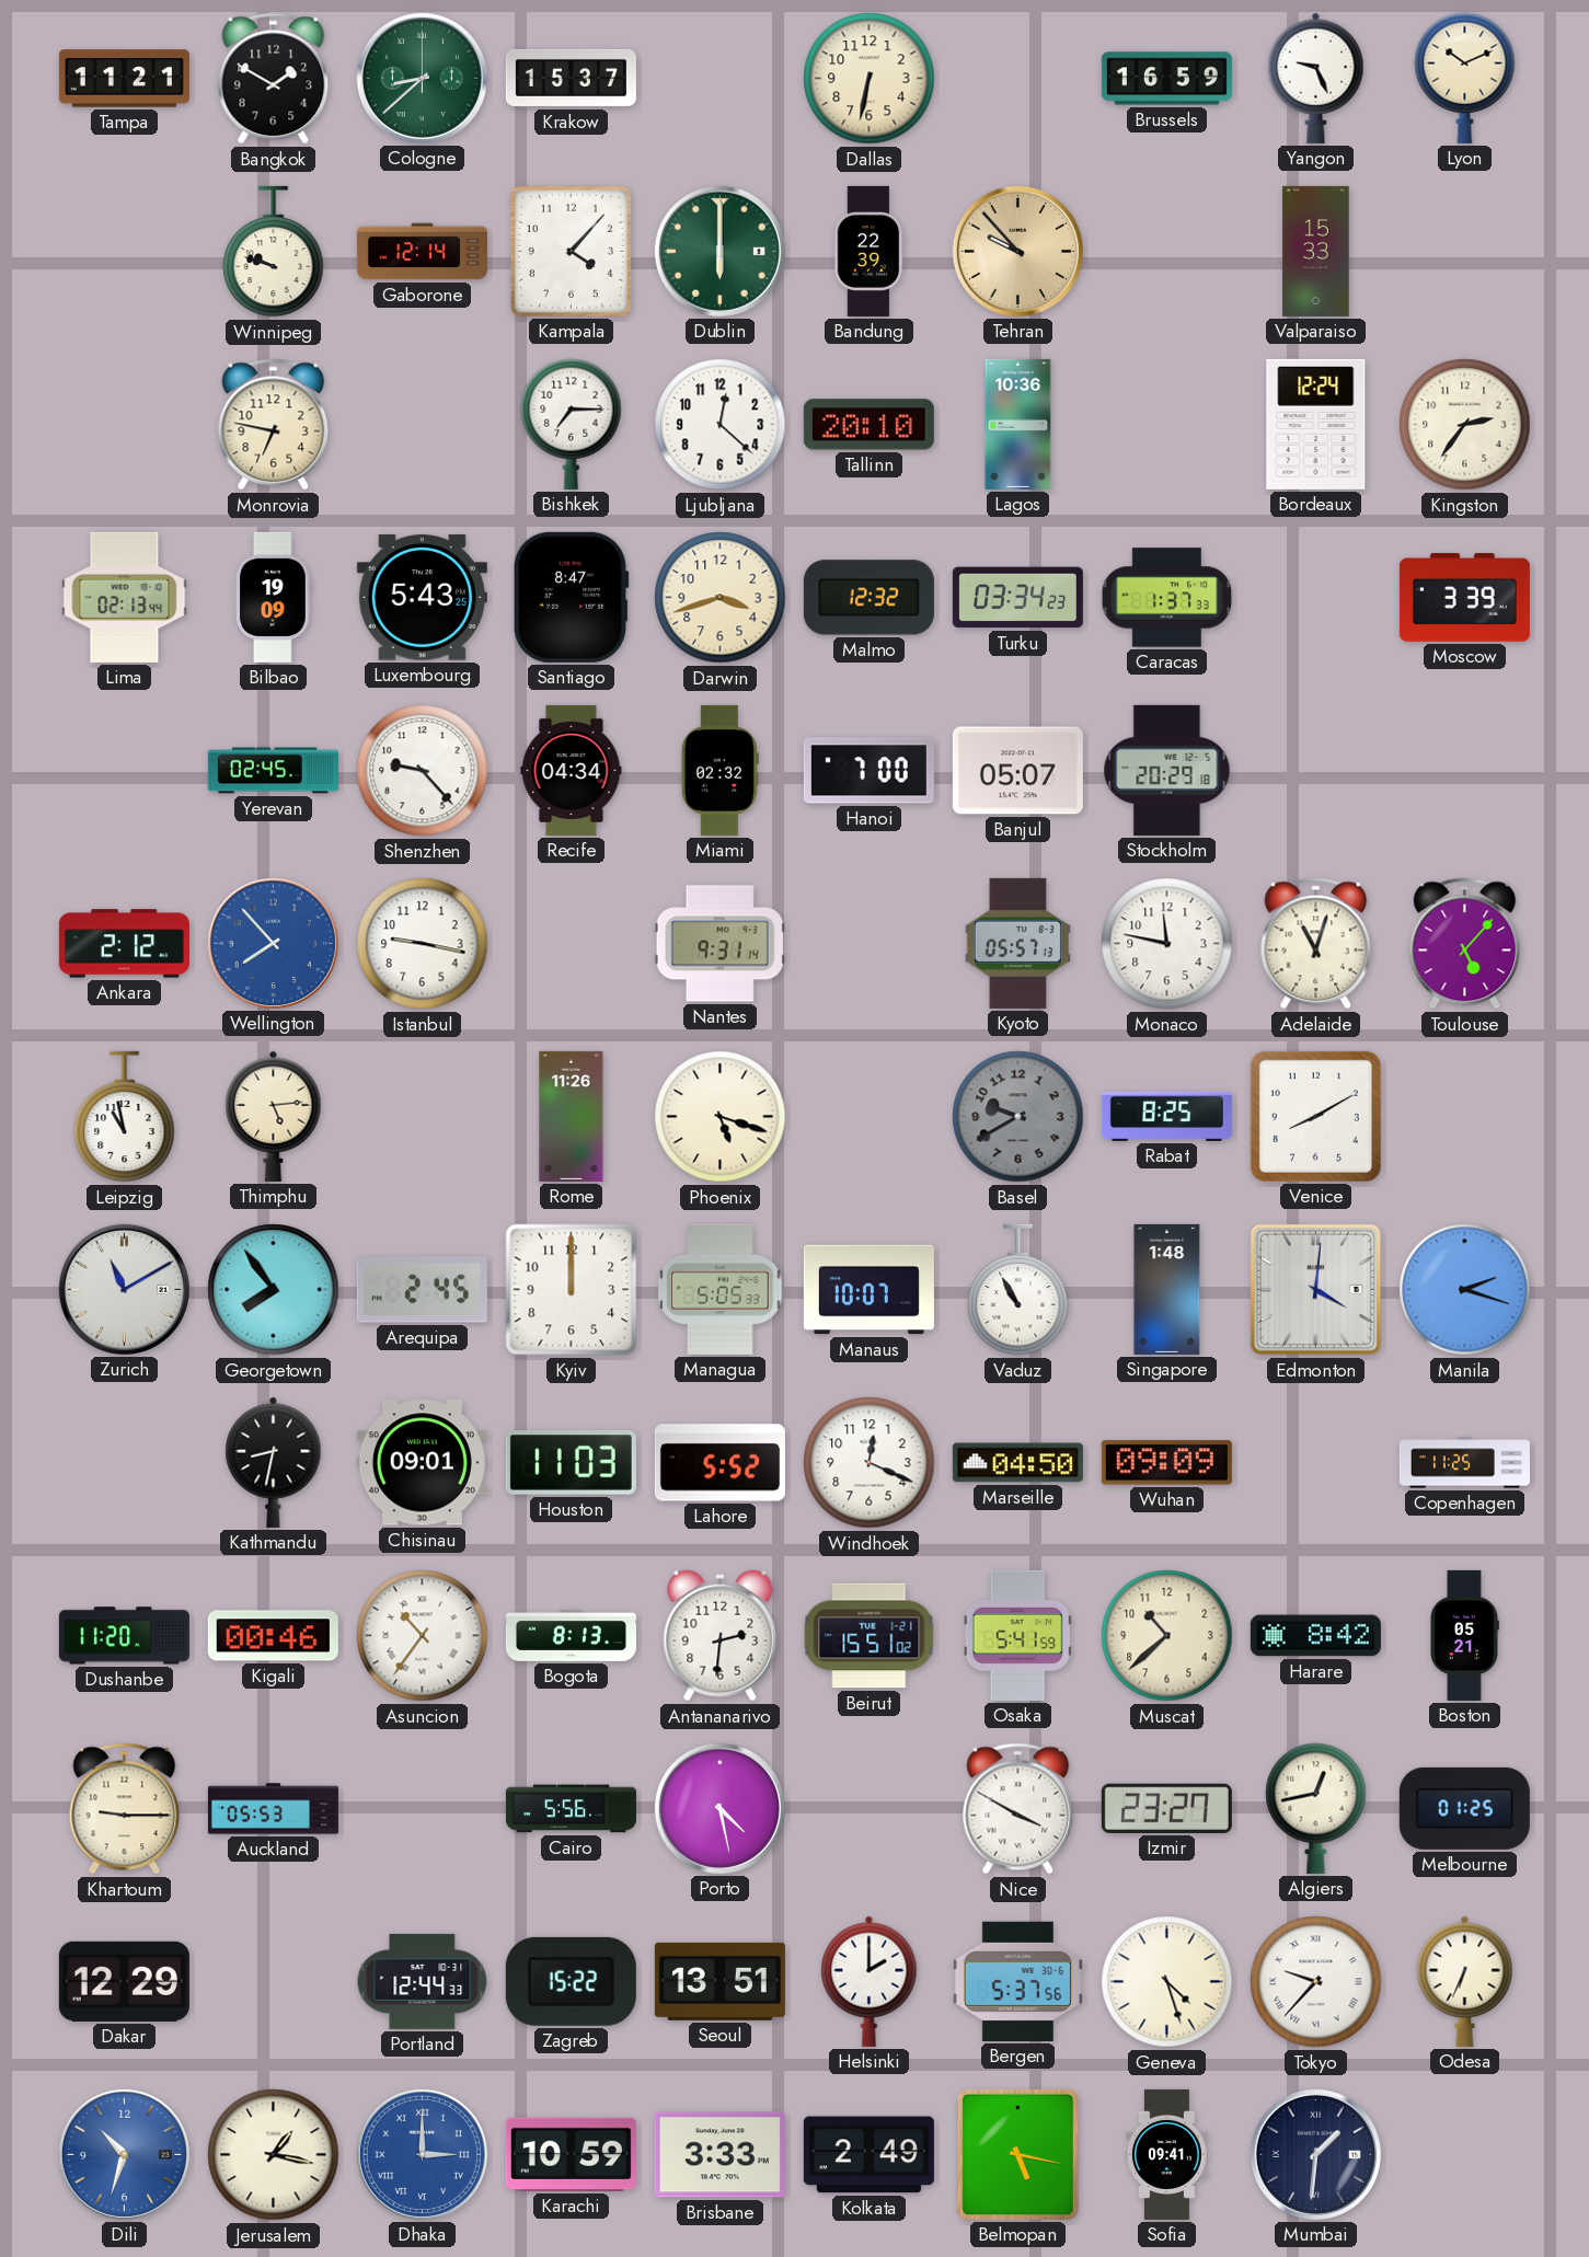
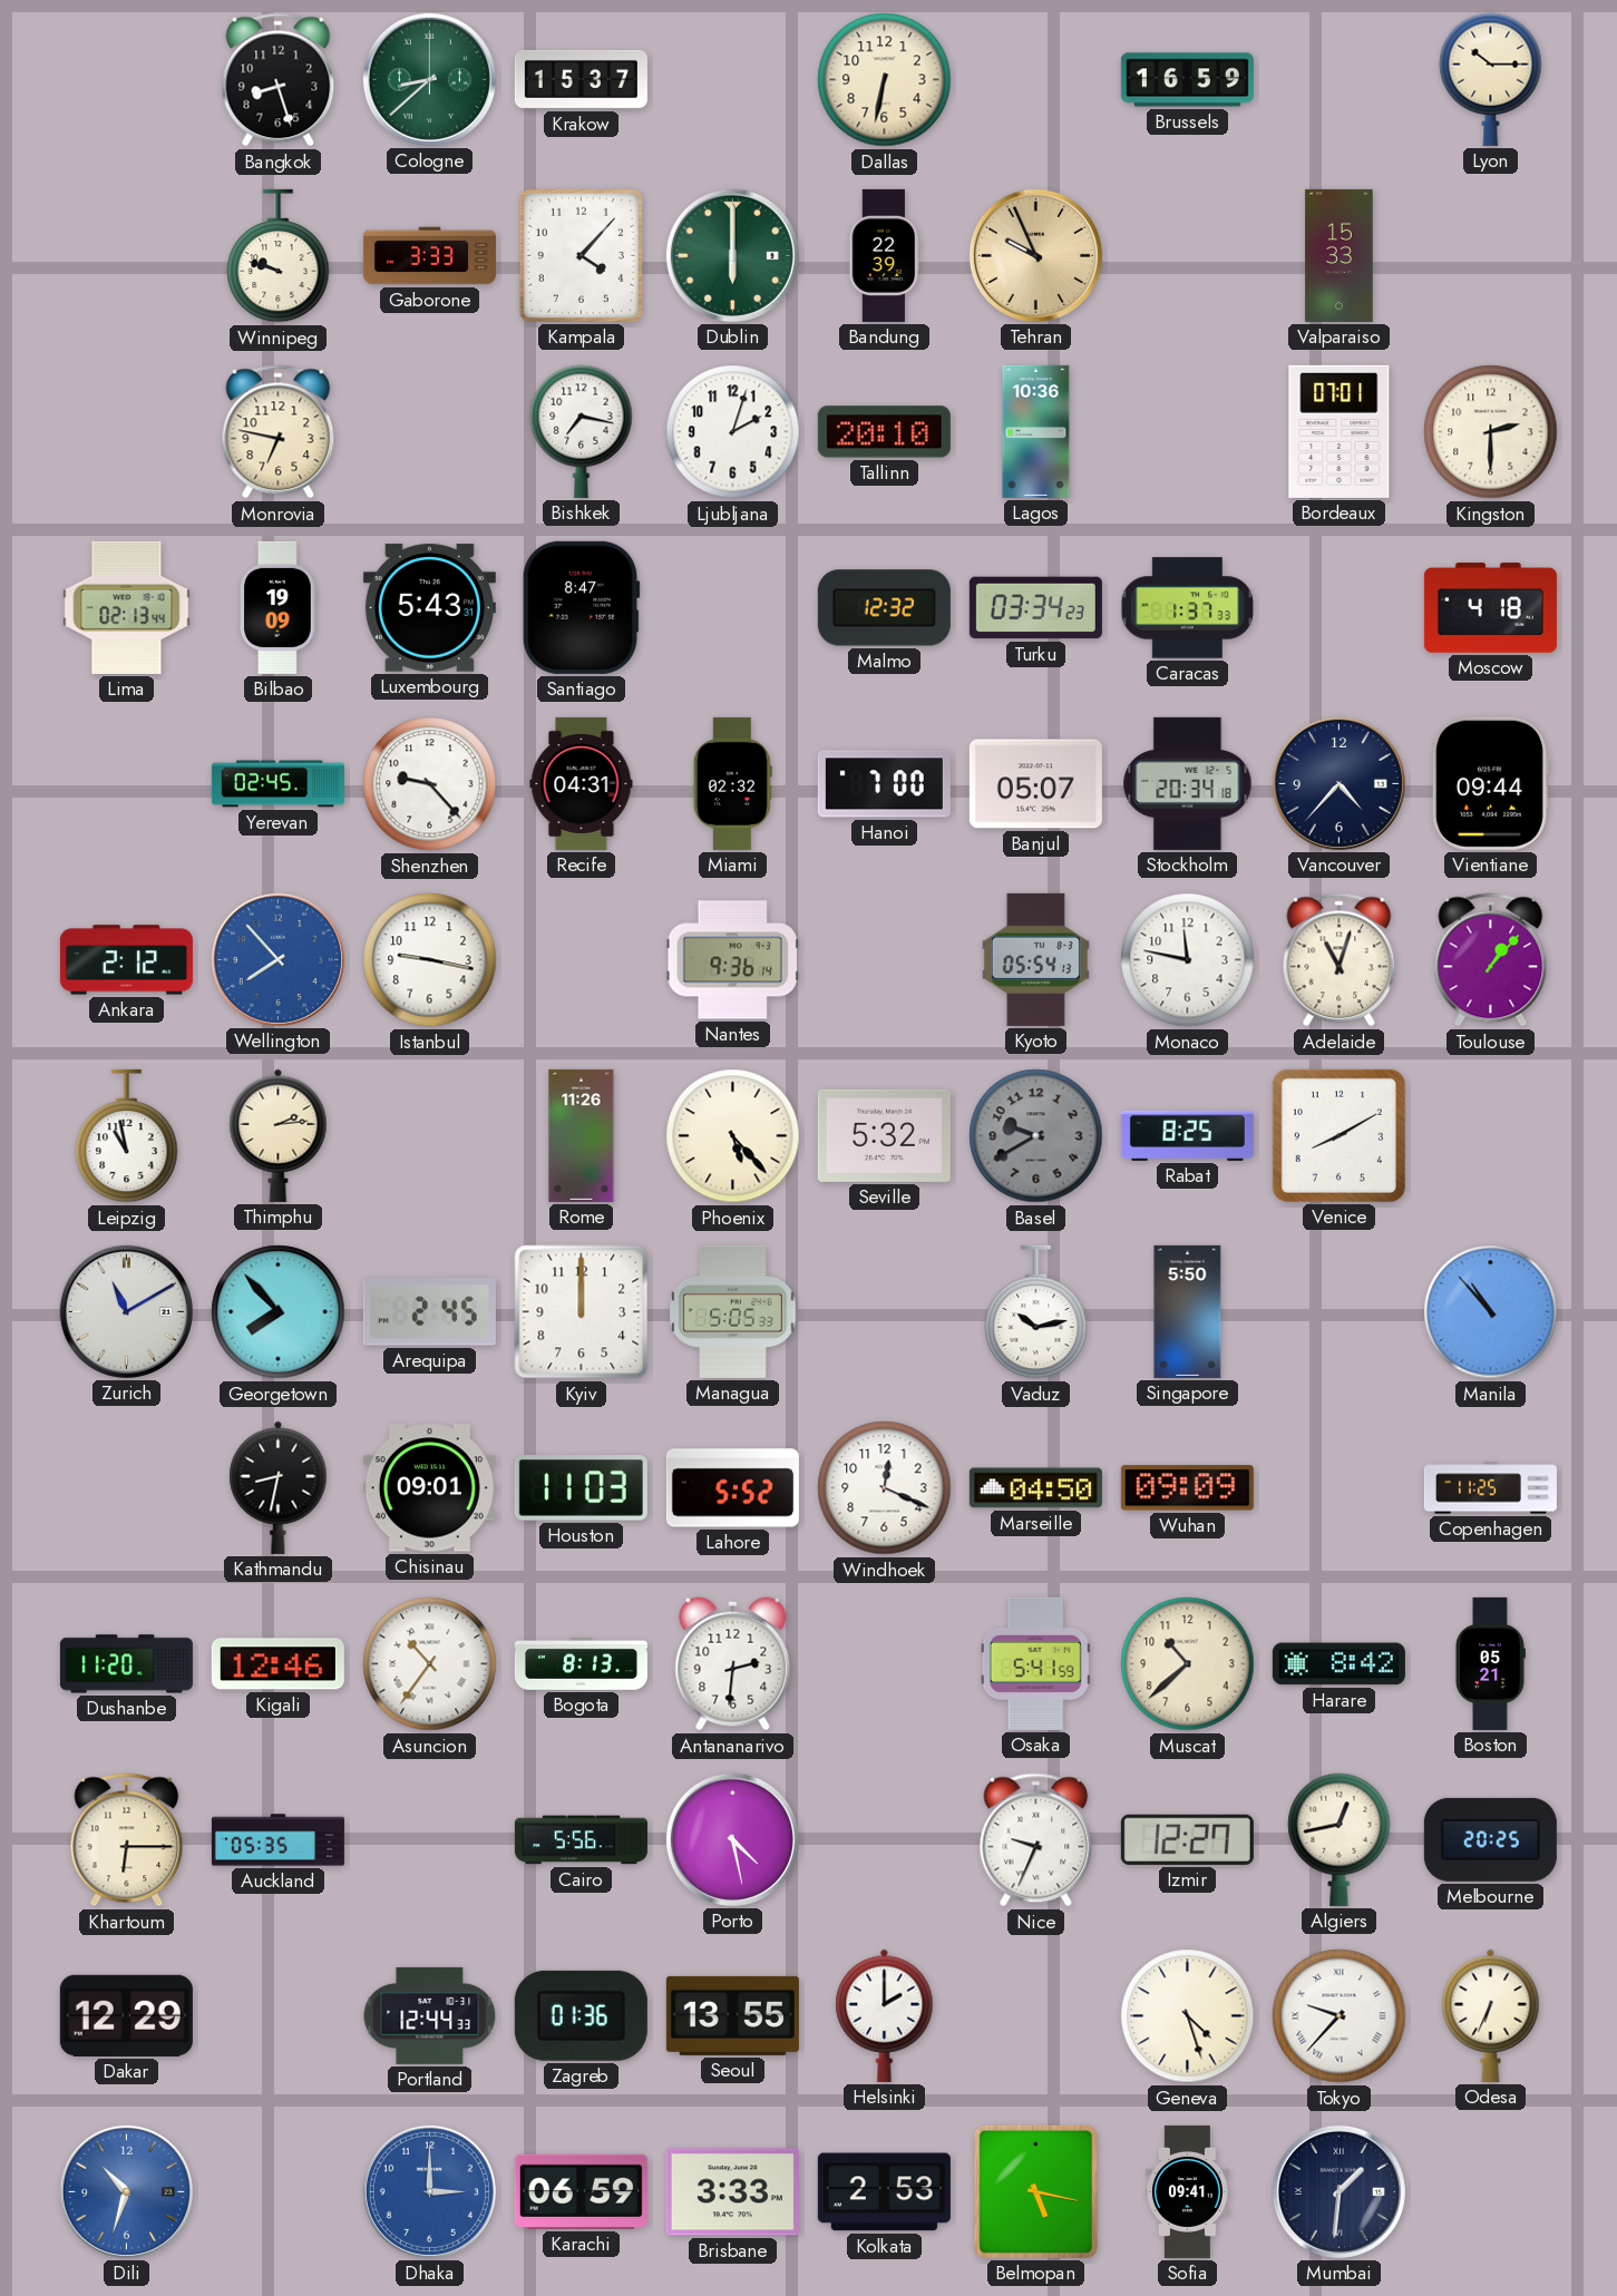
Tampa: 11:21 -> none
Bangkok: 1:50 -> 8:27
Yangon: 9:26 -> none
Lyon: 10:11 -> 10:15
Gaborone: 12:14 -> 3:33
Tehran: 9:53 -> 9:56
Bishkek: 7:15 -> 7:17
Ljubljana: 12:22 -> 2:03
Bordeaux: 12:24 -> 07:01
Kingston: 2:36 -> 2:30
Luxembourg: 5:43:25 -> 5:43:31
Darwin: 3:42 -> none
Moscow: 3:39 -> 4:18
Recife: 04:34 -> 04:31
Stockholm: 20:29 -> 20:34
Vancouver: none -> 4:37
Vientiane: none -> 09:44
Nantes: 9:31 -> 9:36
Kyoto: 05:57 -> 05:54
Toulouse: 5:07 -> 1:07
Thimphu: 5:14 -> 2:14
Phoenix: 5:18 -> 5:23
Seville: none -> 5:32
Georgetown: 7:54 -> 7:53
Manaus: 10:07 -> none
Vaduz: 10:55 -> 10:13
Singapore: 1:48 -> 5:50
Edmonton: 4:01 -> none
Manila: 2:18 -> 10:53
Kigali: 00:46 -> 12:46
Beirut: 15:51 -> none
Khartoum: 9:15 -> 6:15
Auckland: 05:53 -> 05:35
Nice: 3:50 -> 9:34
Izmir: 23:27 -> 12:27
Melbourne: 01:25 -> 20:25
Zagreb: 15:22 -> 01:36
Seoul: 13:51 -> 13:55
Bergen: 5:37 -> none
Jerusalem: 1:17 -> none
Dhaka numerals: Roman -> Arabic
Karachi: 10:59 -> 06:59
Kolkata: 2:49 -> 2:53
